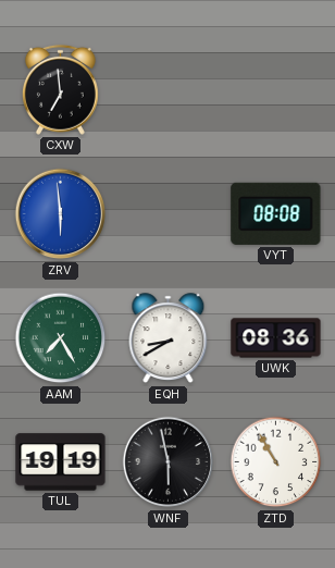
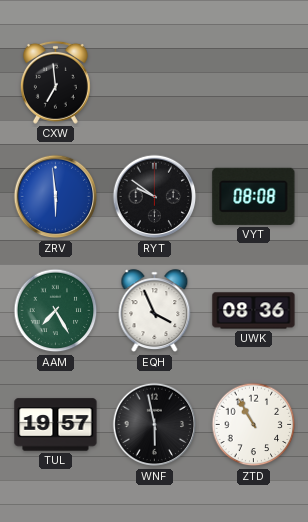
RYT: none -> 9:51
EQH: 8:40 -> 3:56
TUL: 19:19 -> 19:57
